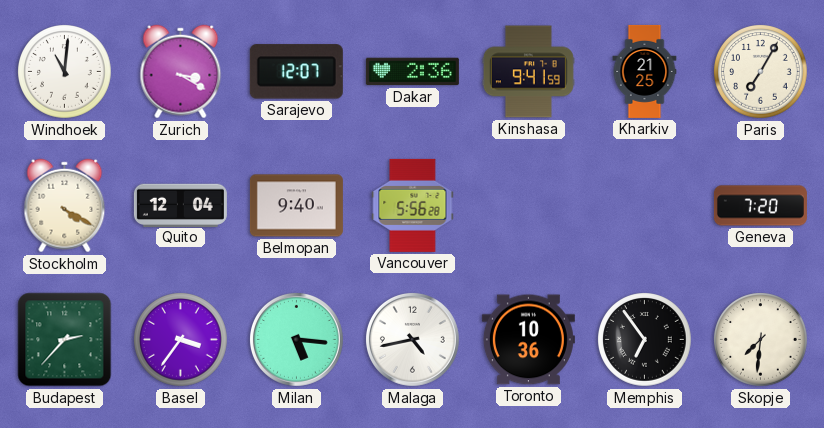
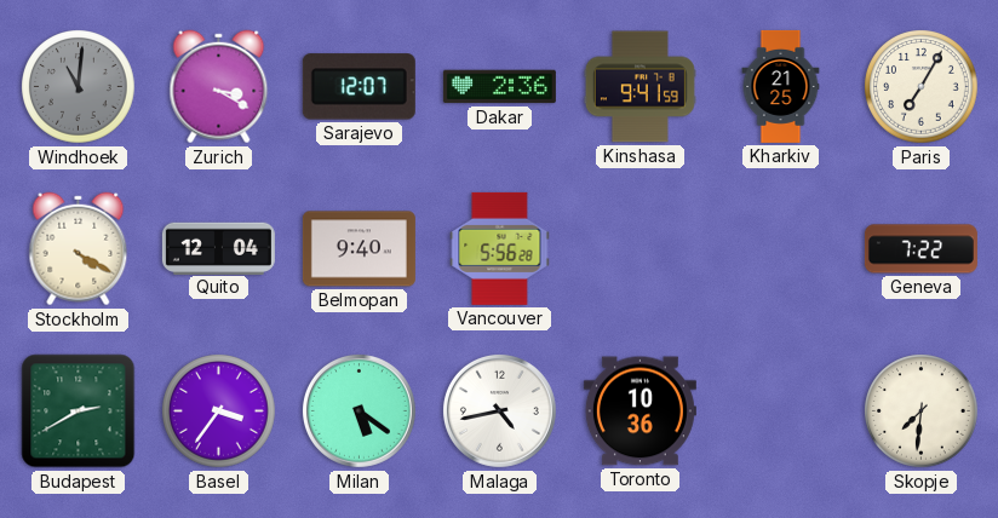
Windhoek dial: white -> grey
Geneva: 7:20 -> 7:22
Budapest: 2:37 -> 2:40
Milan: 5:16 -> 5:21
Memphis: 6:54 -> none
